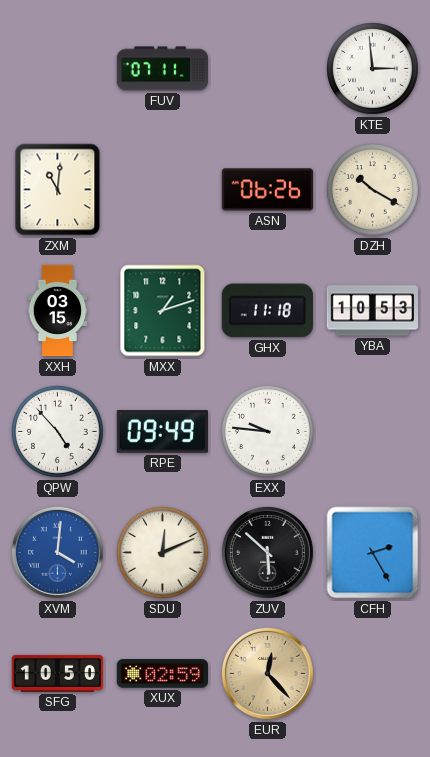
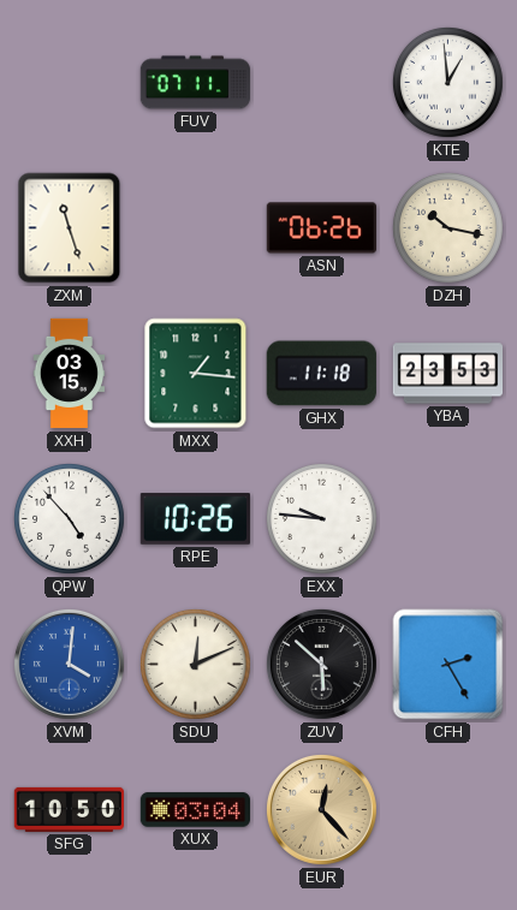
KTE: 2:59 -> 12:59
ZXM: 11:01 -> 11:27
DZH: 10:20 -> 10:17
MXX: 1:12 -> 1:16
YBA: 10:53 -> 23:53
RPE: 09:49 -> 10:26
XUX: 02:59 -> 03:04
